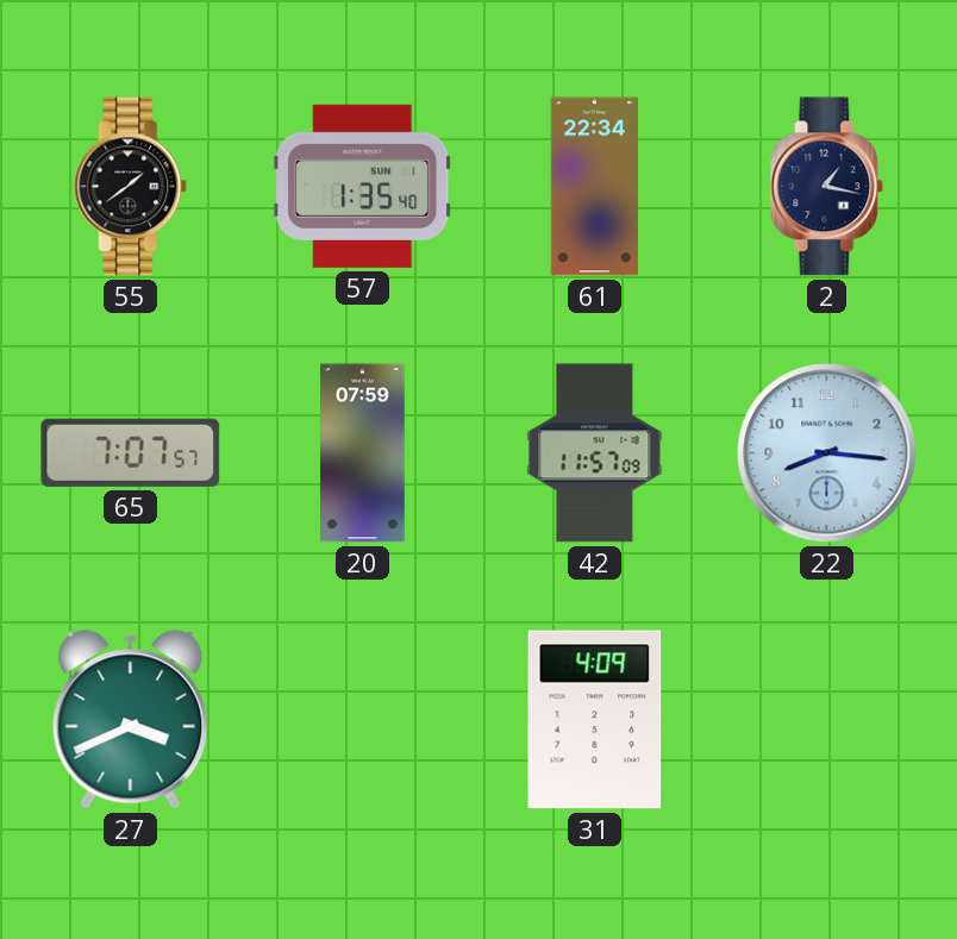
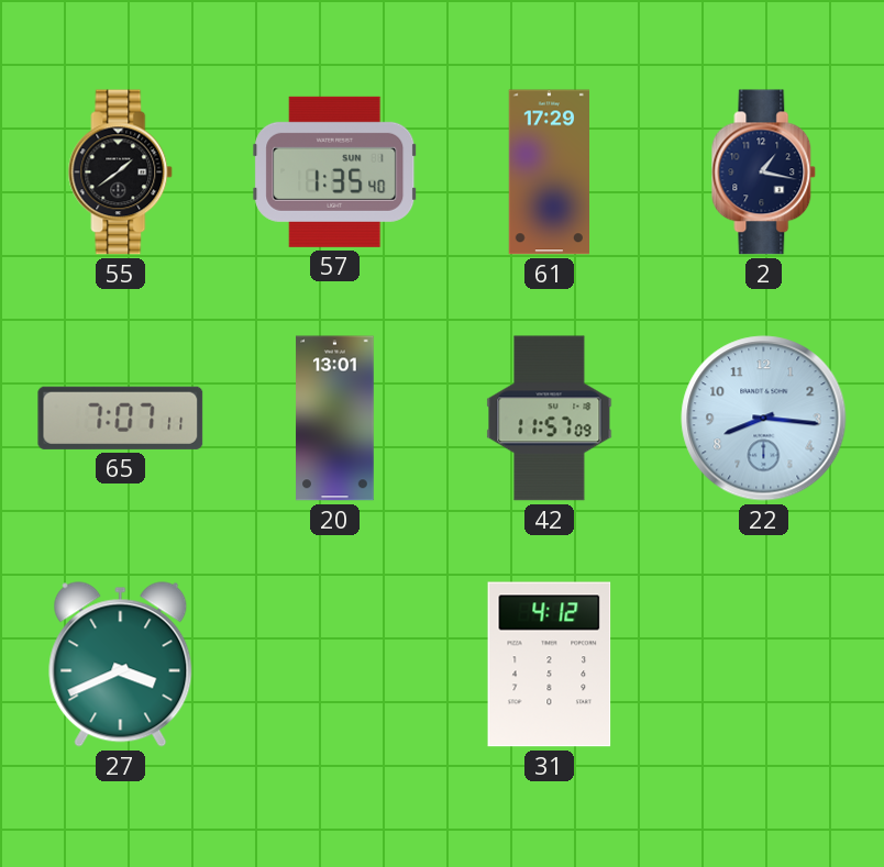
61: 22:34 -> 17:29
65: 7:07:57 -> 7:07:11
20: 07:59 -> 13:01
31: 4:09 -> 4:12
